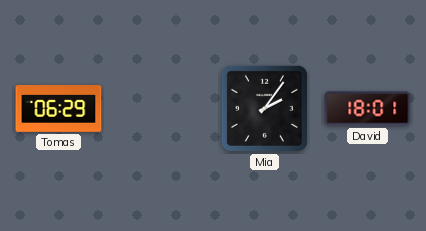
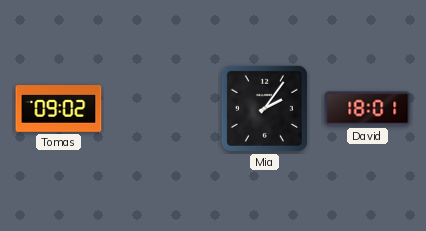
Tomas: 06:29 -> 09:02
